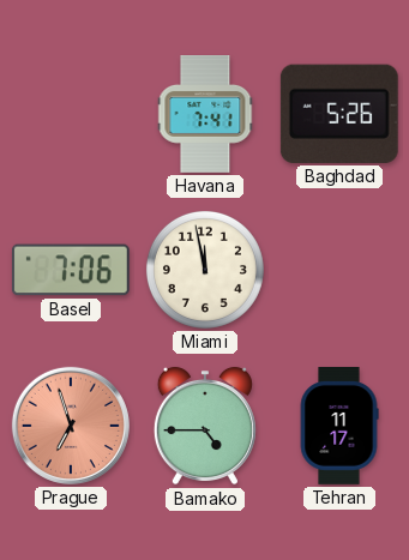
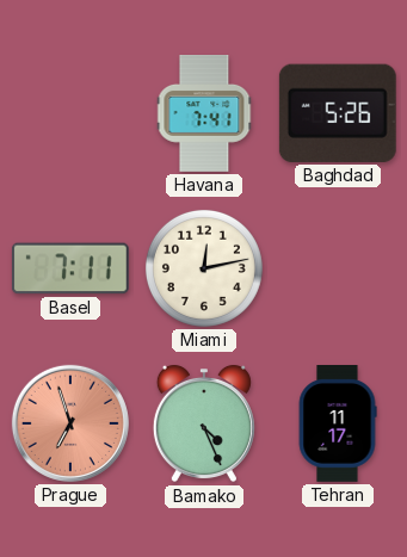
Basel: 7:06 -> 7:11
Miami: 11:58 -> 12:13
Bamako: 4:45 -> 4:26
